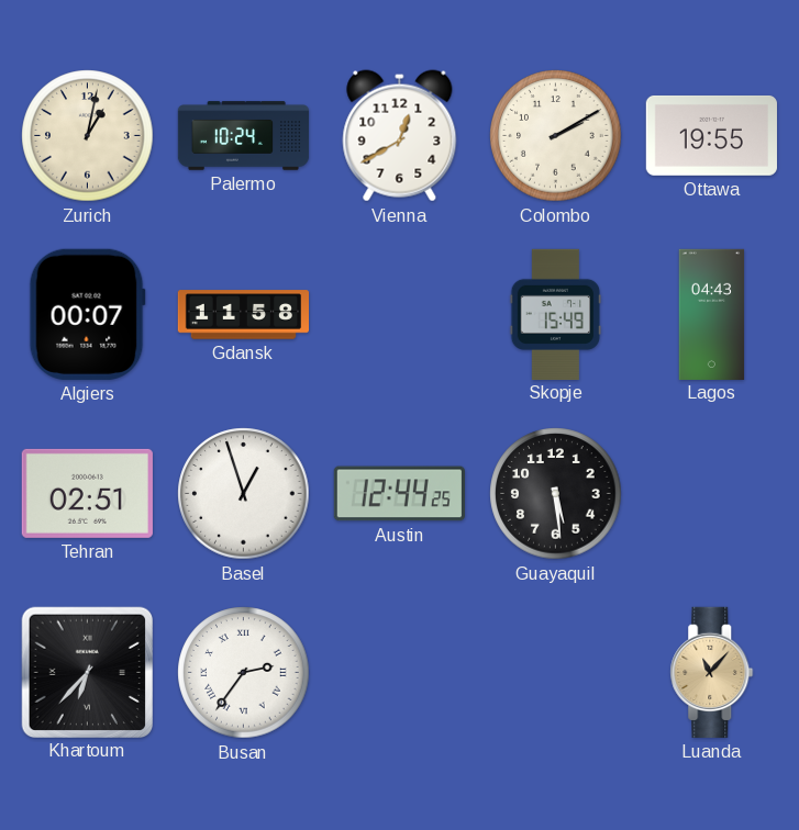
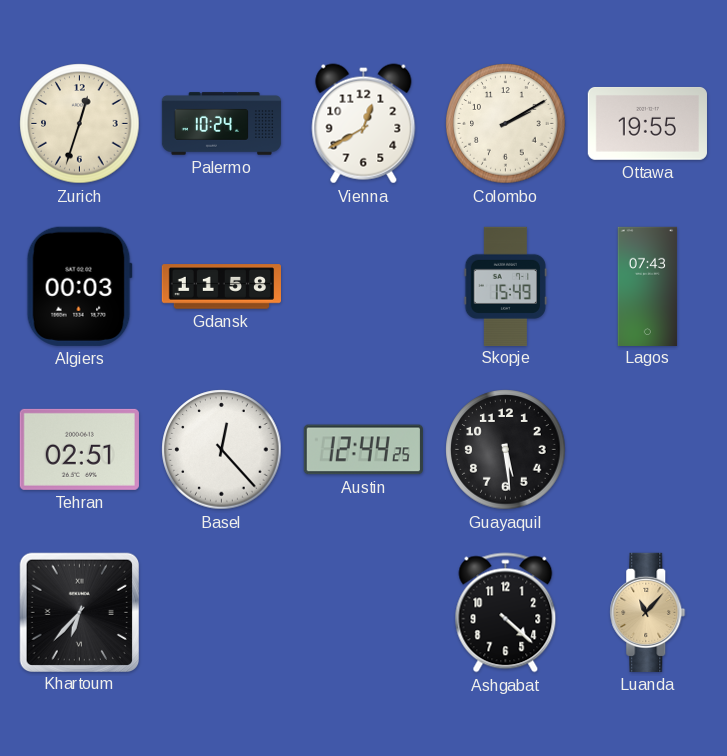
Zurich: 1:02 -> 12:33
Algiers: 00:07 -> 00:03
Lagos: 04:43 -> 07:43
Basel: 12:57 -> 12:23
Busan: 2:36 -> none
Ashgabat: none -> 4:22
